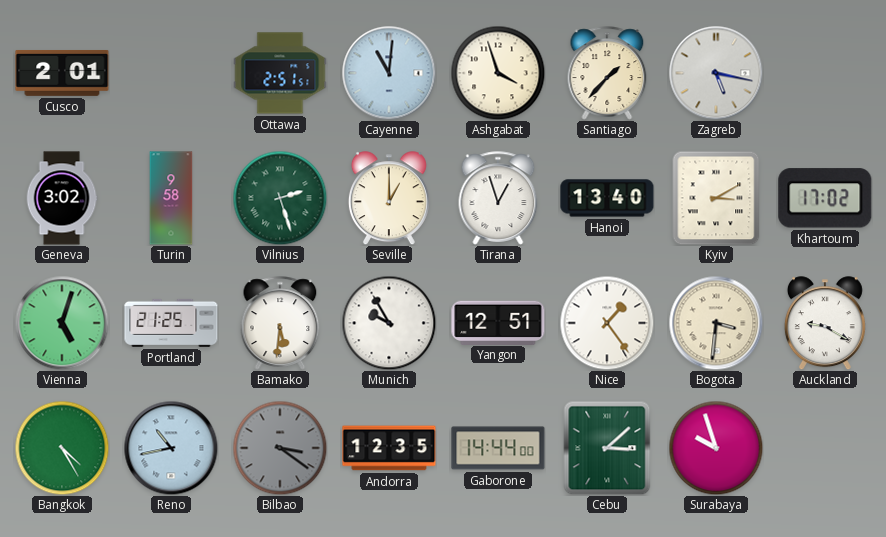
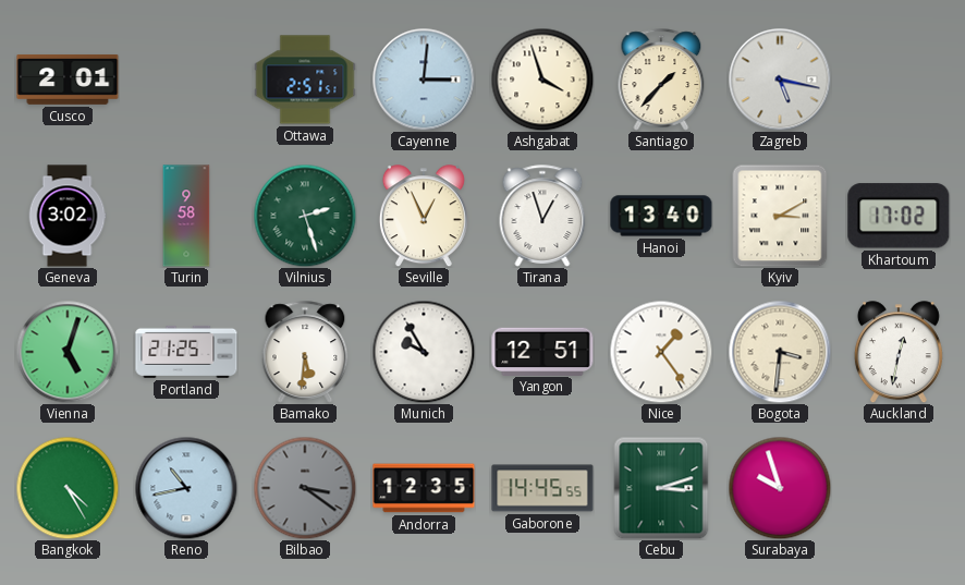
Cayenne: 11:01 -> 3:01
Seville: 1:00 -> 12:56
Auckland: 9:20 -> 12:32
Gaborone: 14:44 -> 14:45
Cebu: 3:08 -> 3:12
